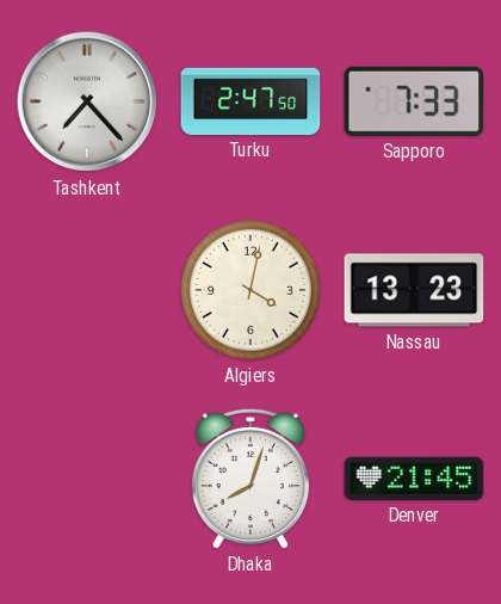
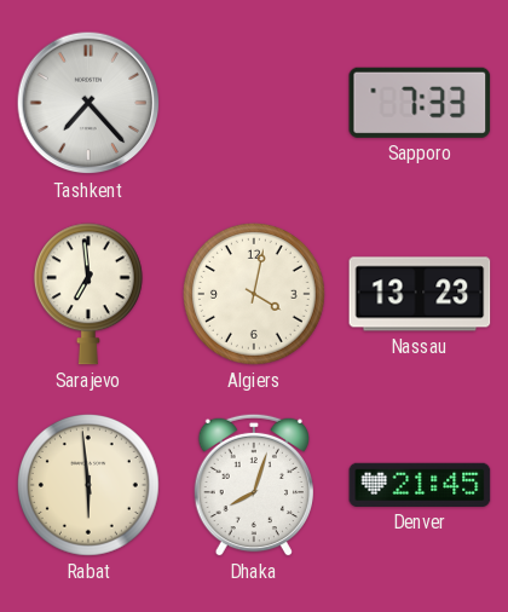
Turku: 2:47 -> none
Sarajevo: none -> 6:59
Rabat: none -> 5:59
